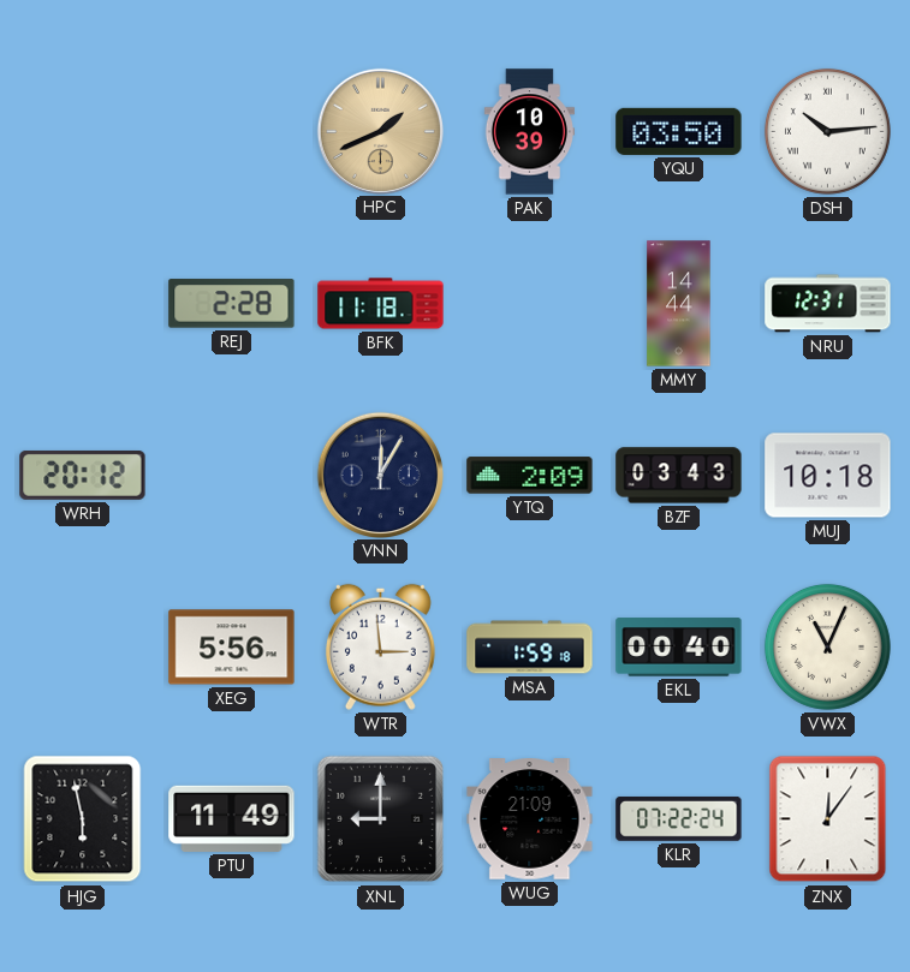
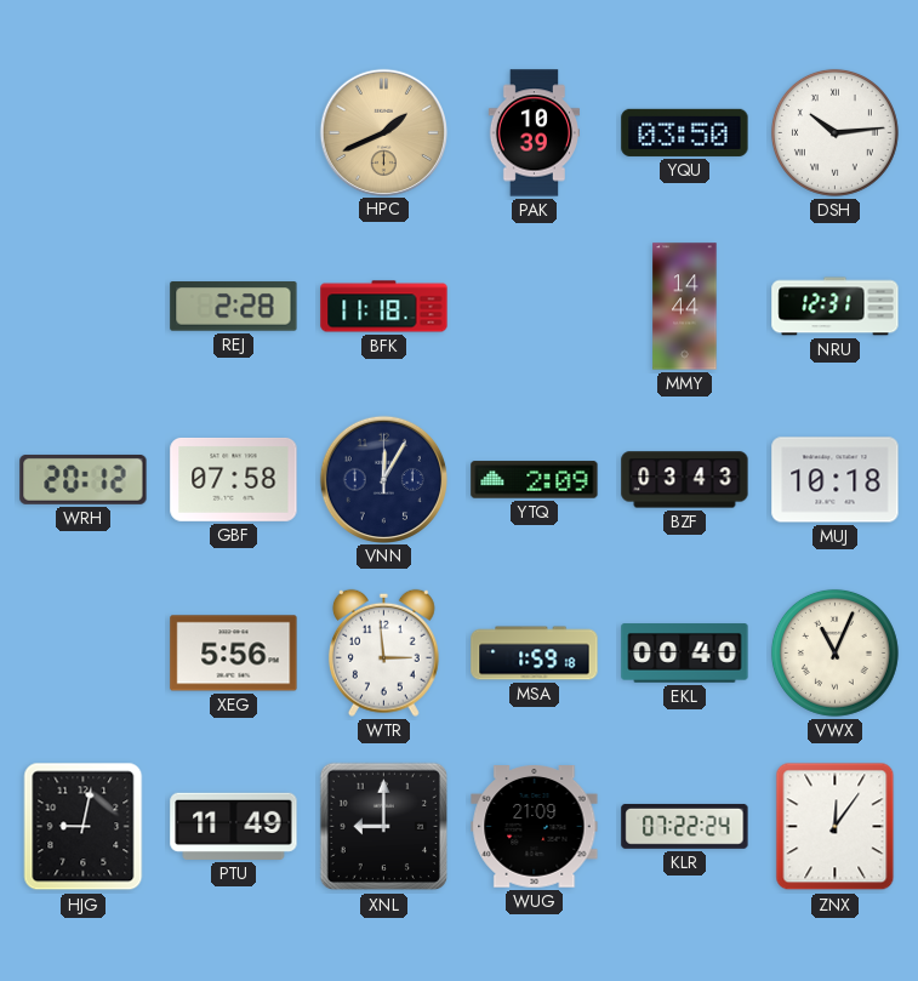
GBF: none -> 07:58
HJG: 5:58 -> 9:02
